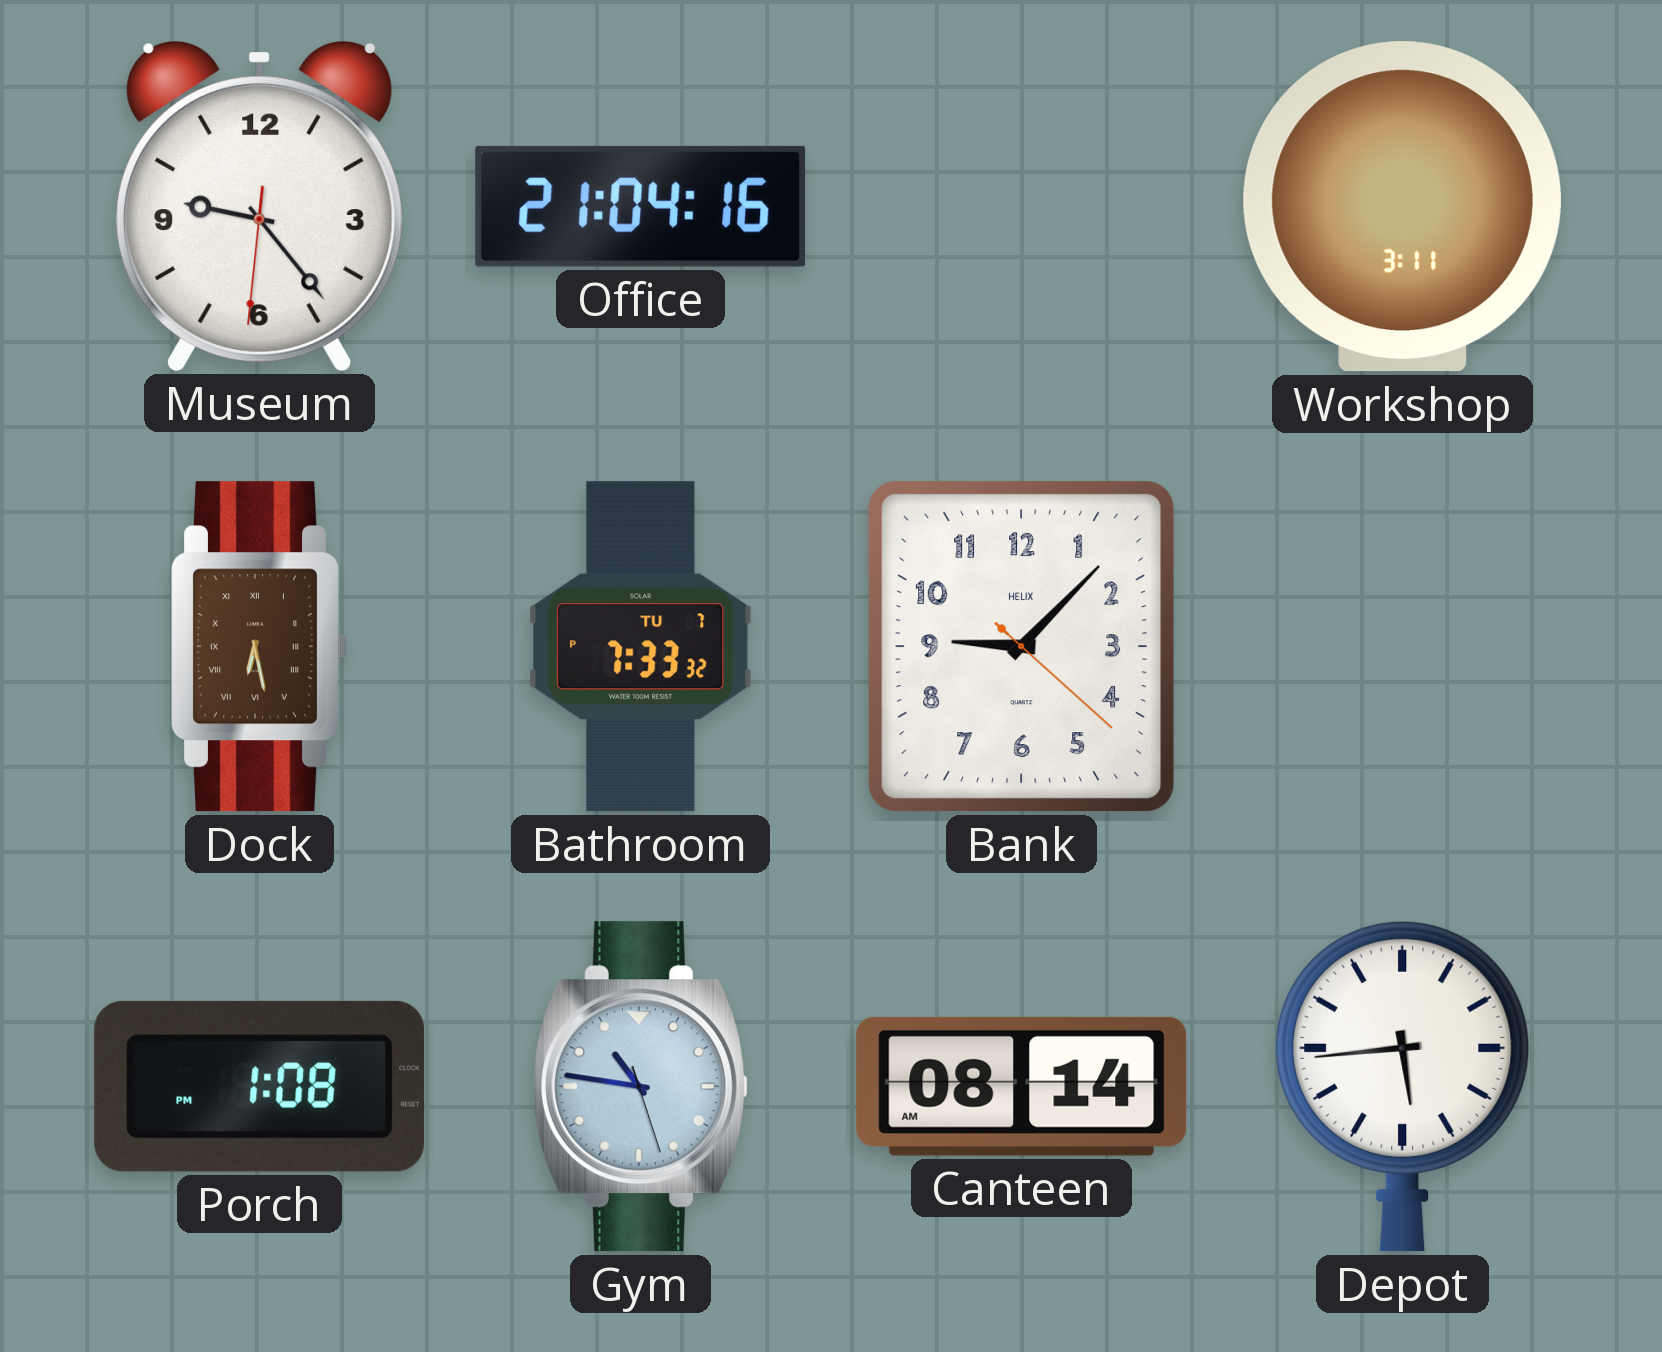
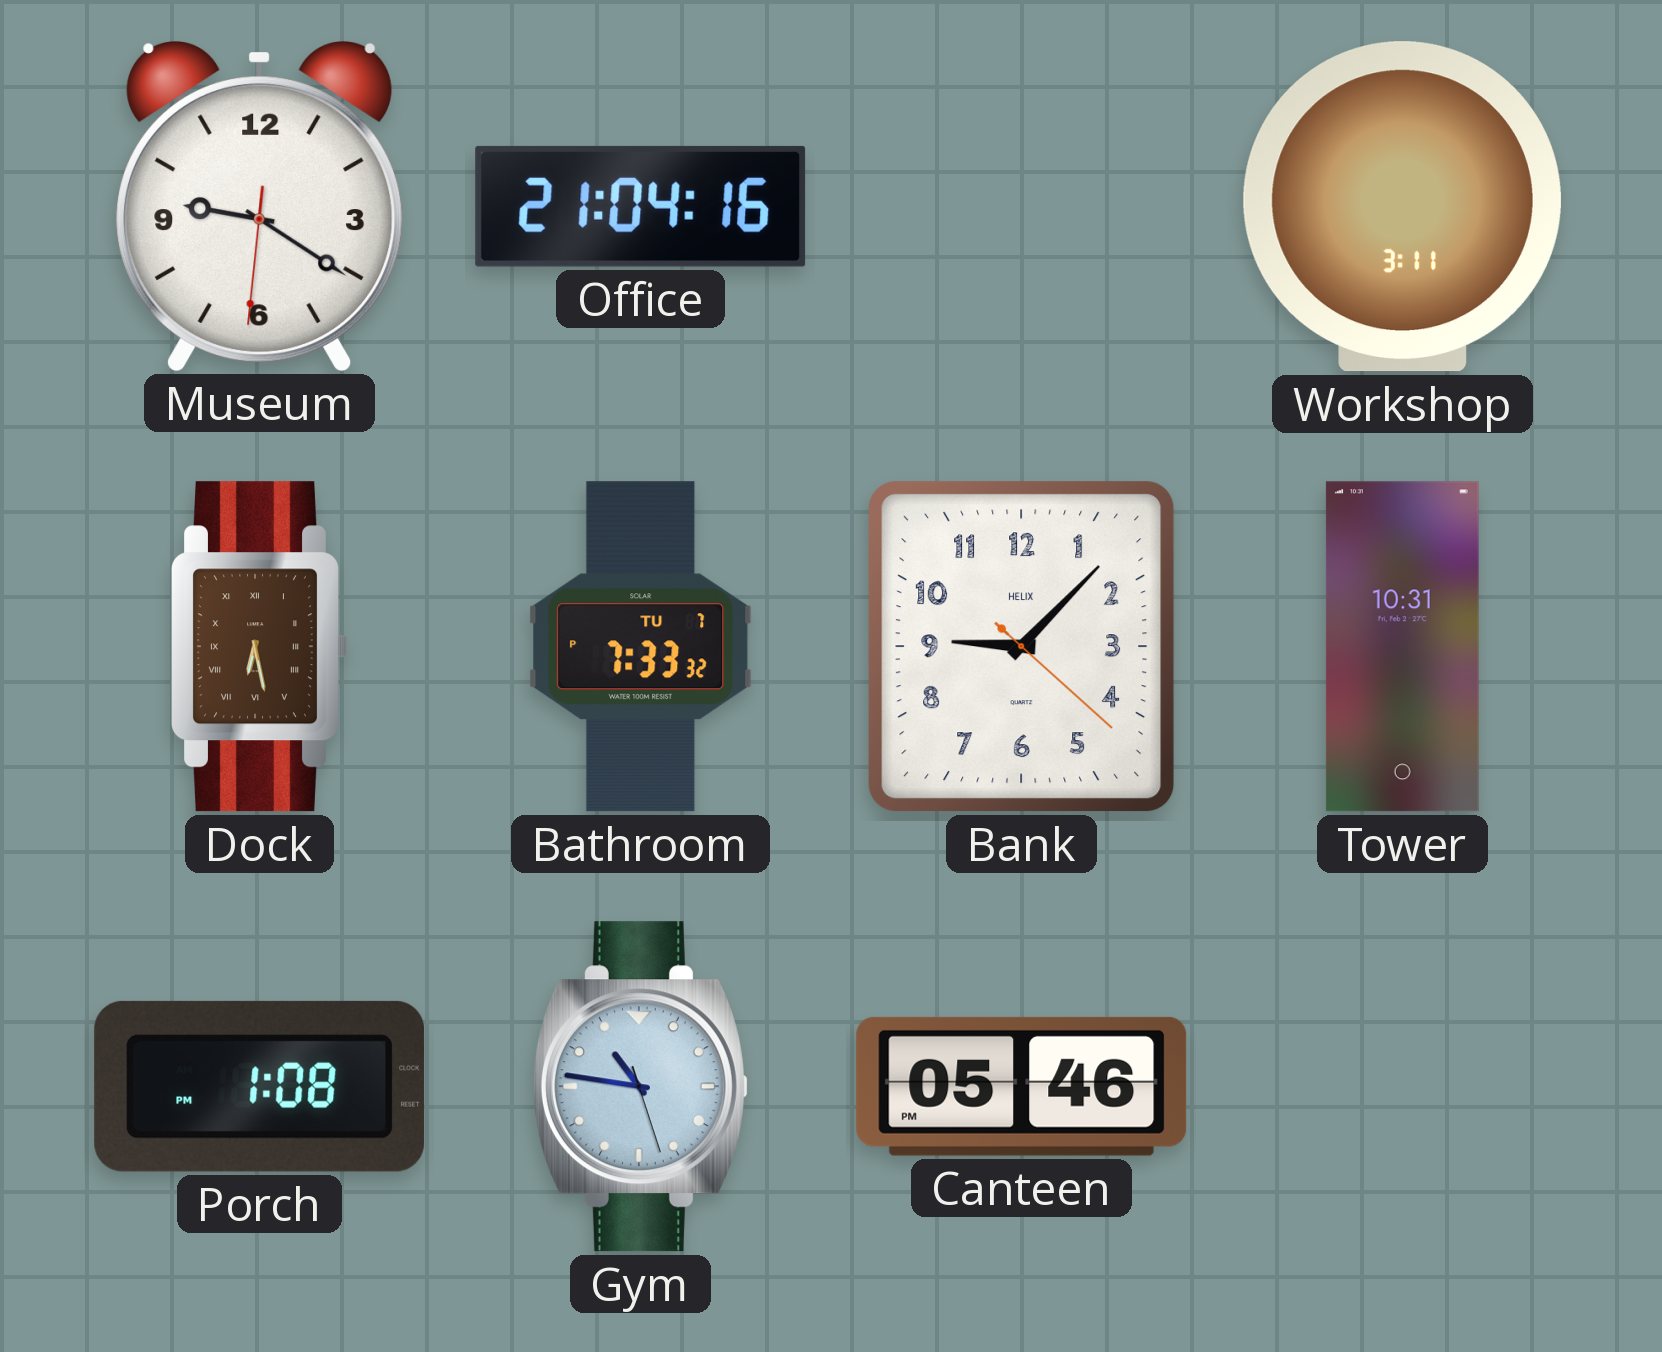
Museum: 9:23 -> 9:20
Tower: none -> 10:31
Canteen: 08:14 -> 05:46
Depot: 5:44 -> none
